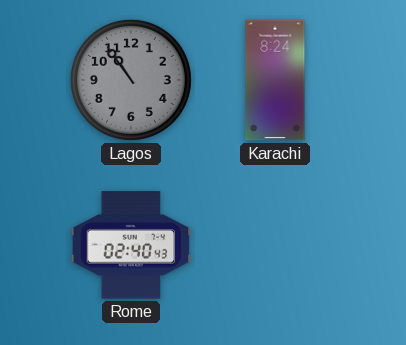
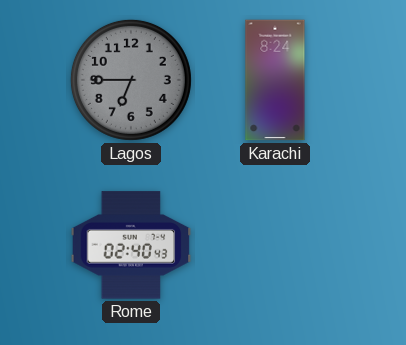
Lagos: 10:54 -> 6:45
